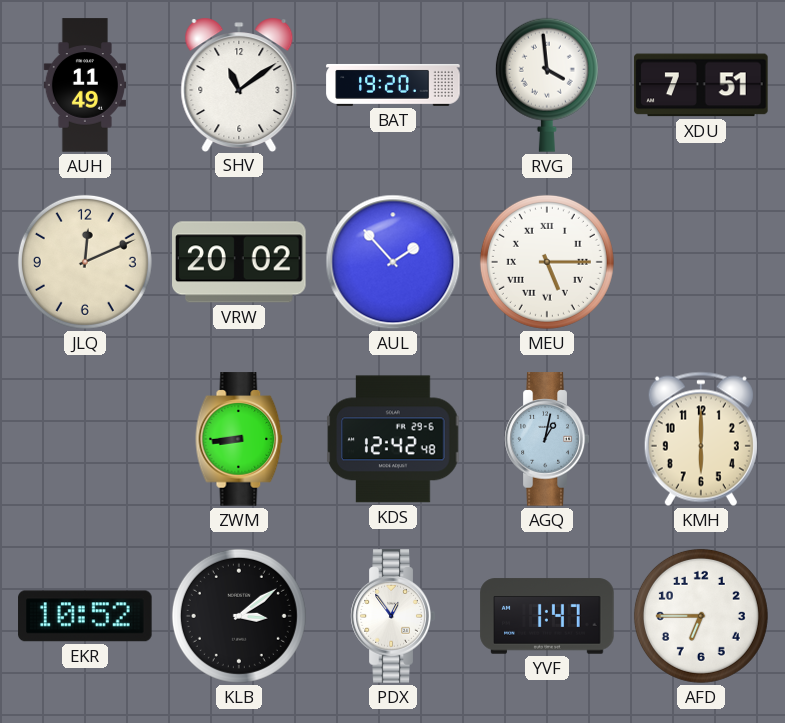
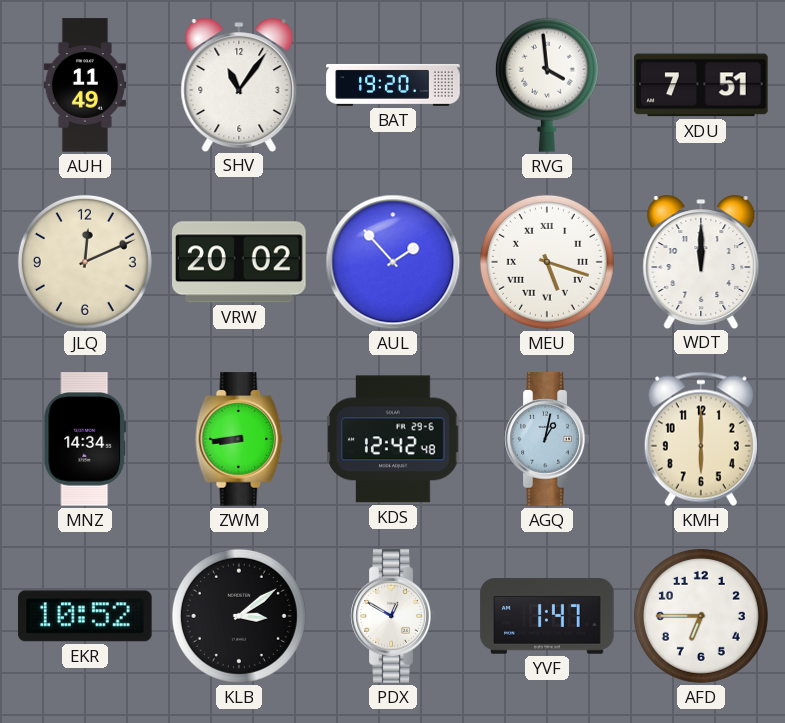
SHV: 11:09 -> 11:06
MEU: 5:15 -> 5:18
WDT: none -> 12:00
MNZ: none -> 14:34
PDX: 12:54 -> 12:50
